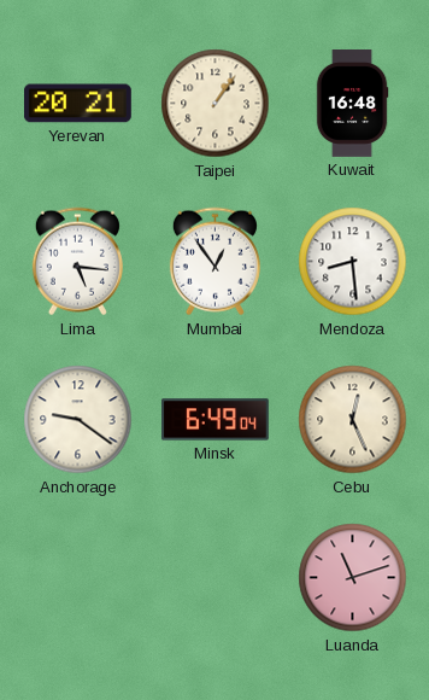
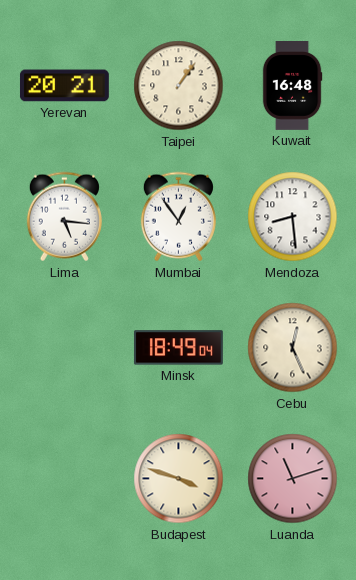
Anchorage: 9:21 -> none
Minsk: 6:49 -> 18:49
Budapest: none -> 3:48
